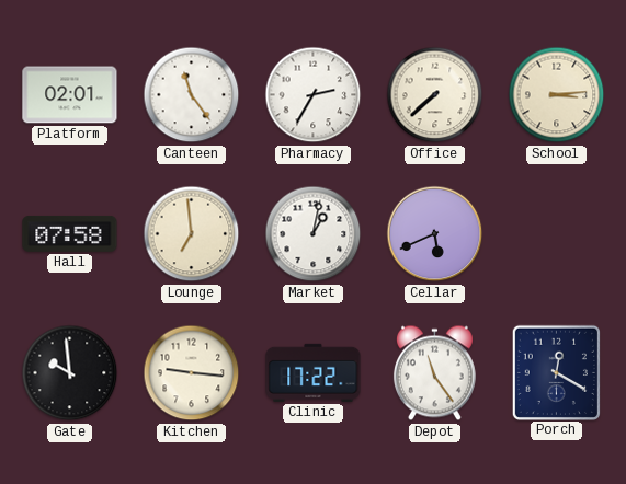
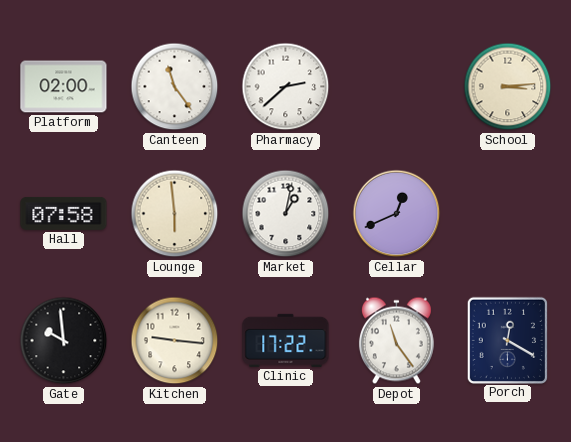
Platform: 02:01 -> 02:00
Pharmacy: 2:35 -> 2:38
Office: 7:38 -> none
Lounge: 6:59 -> 5:59
Cellar: 5:41 -> 12:41
